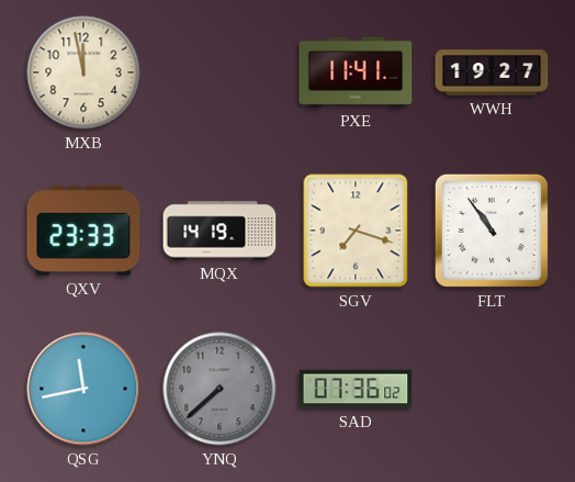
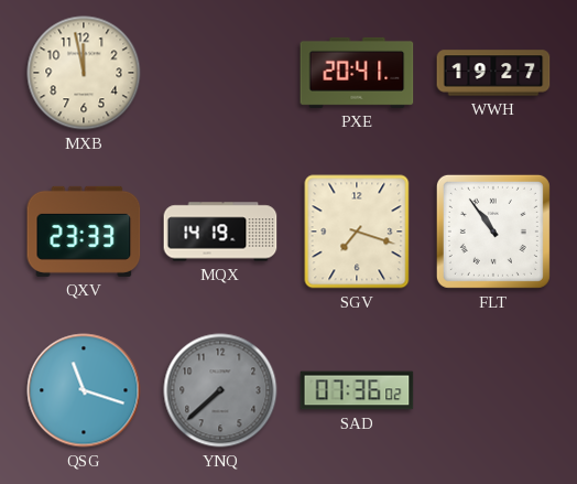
PXE: 11:41 -> 20:41
QSG: 11:43 -> 11:18
